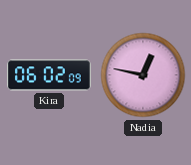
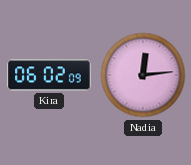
Nadia: 12:47 -> 12:14
